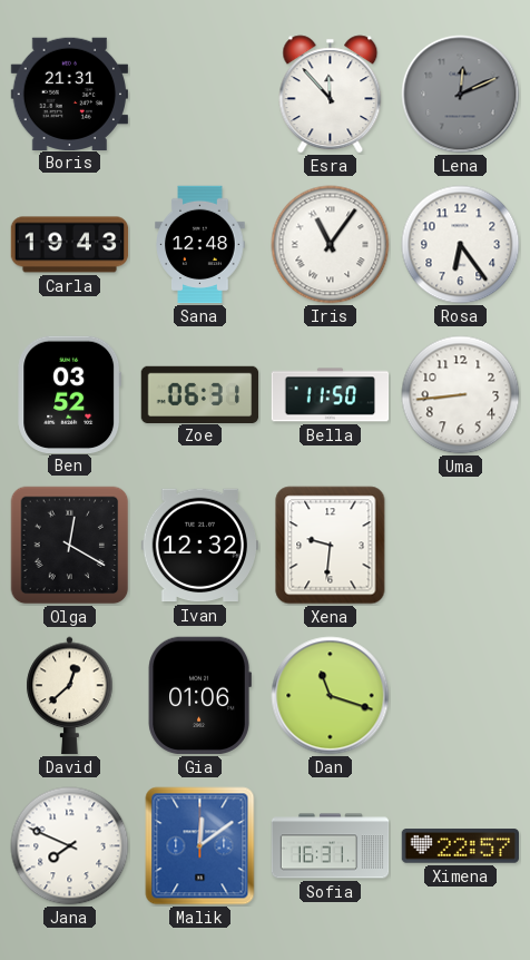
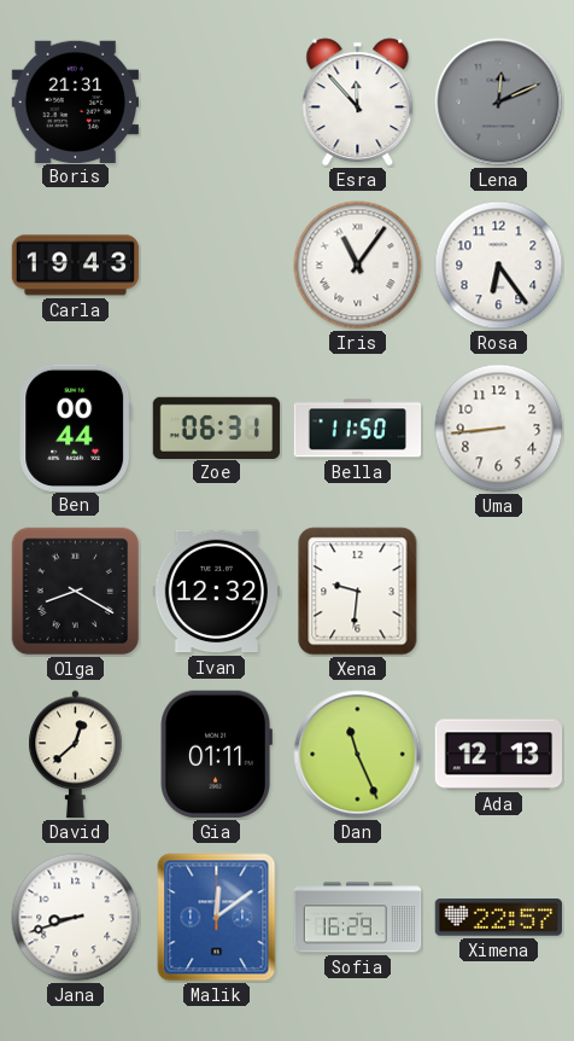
Sana: 12:48 -> none
Ben: 03:52 -> 00:44
Olga: 12:20 -> 8:20
Gia: 01:06 -> 01:11
Dan: 11:18 -> 11:26
Ada: none -> 12:13
Jana: 7:49 -> 8:42
Sofia: 16:31 -> 16:29
